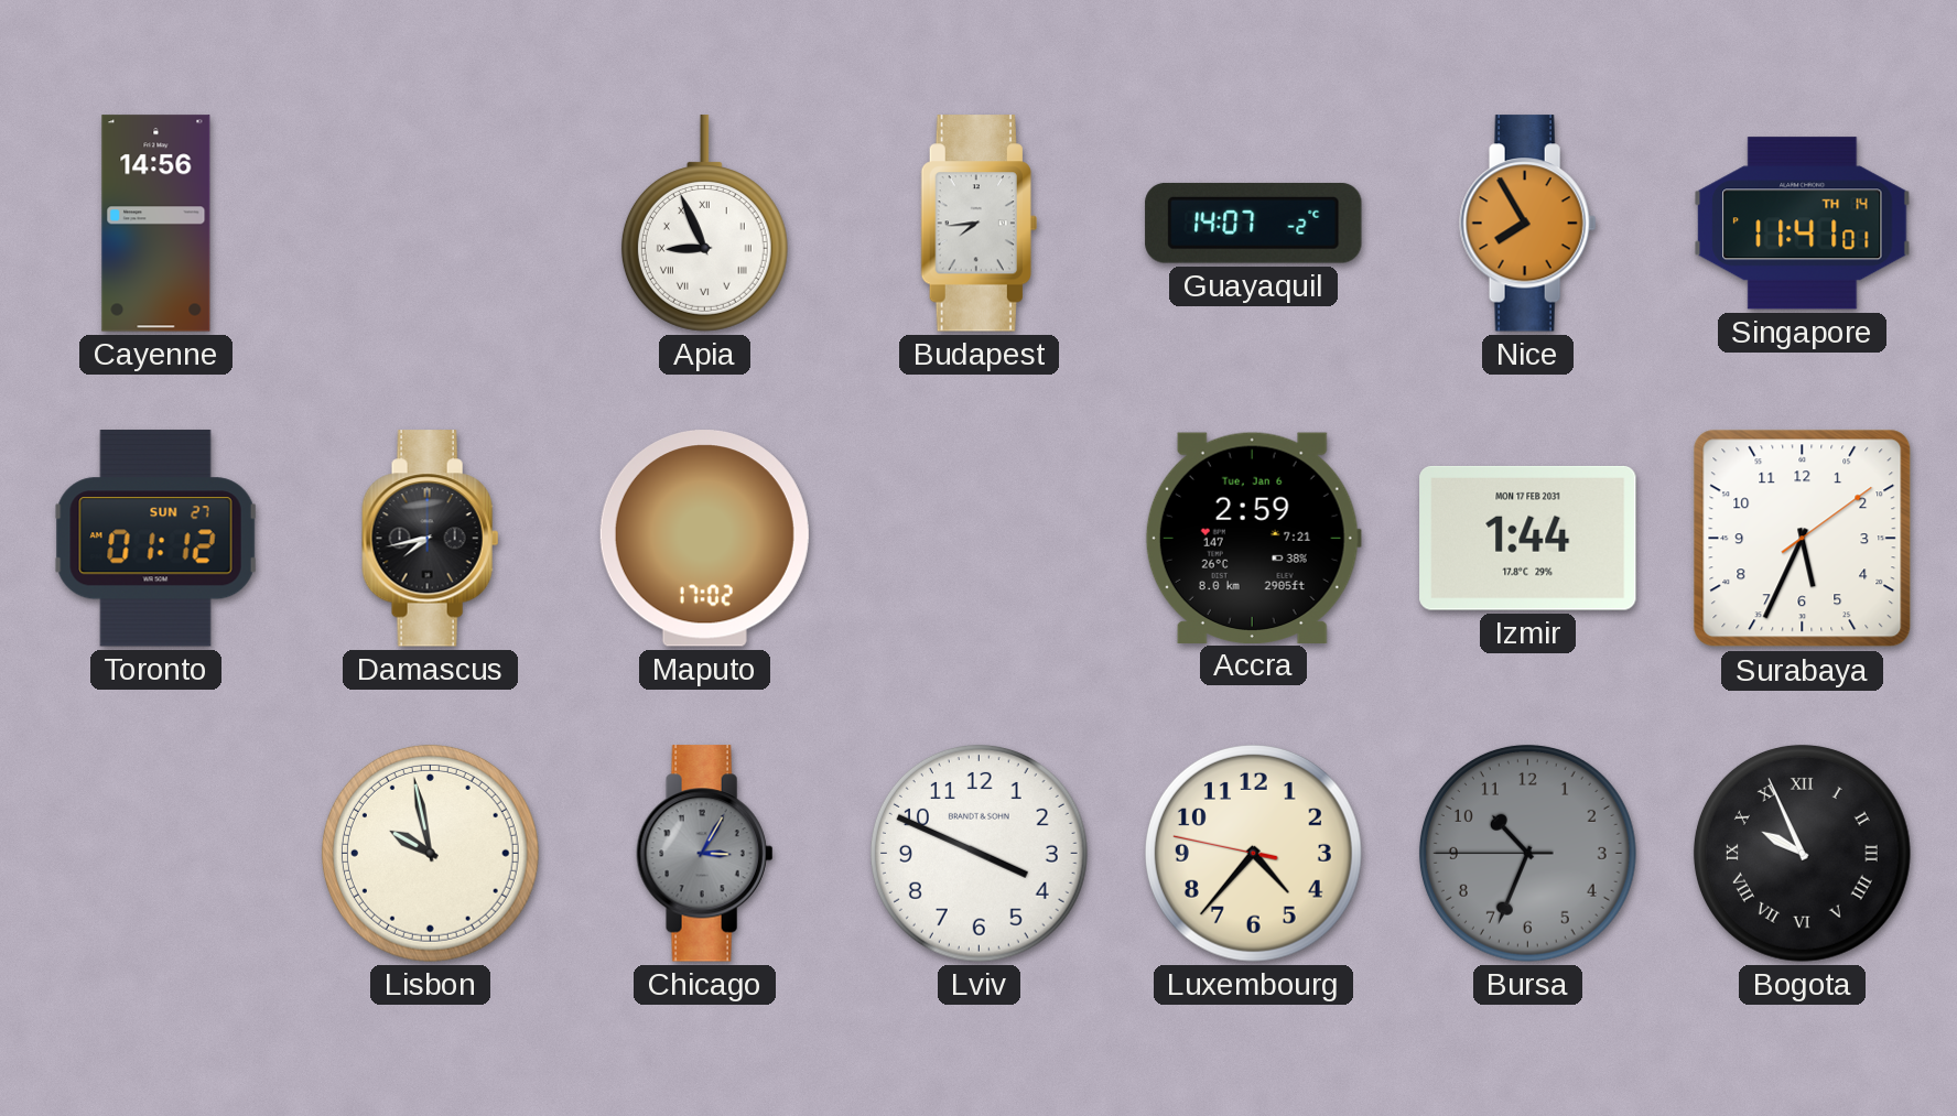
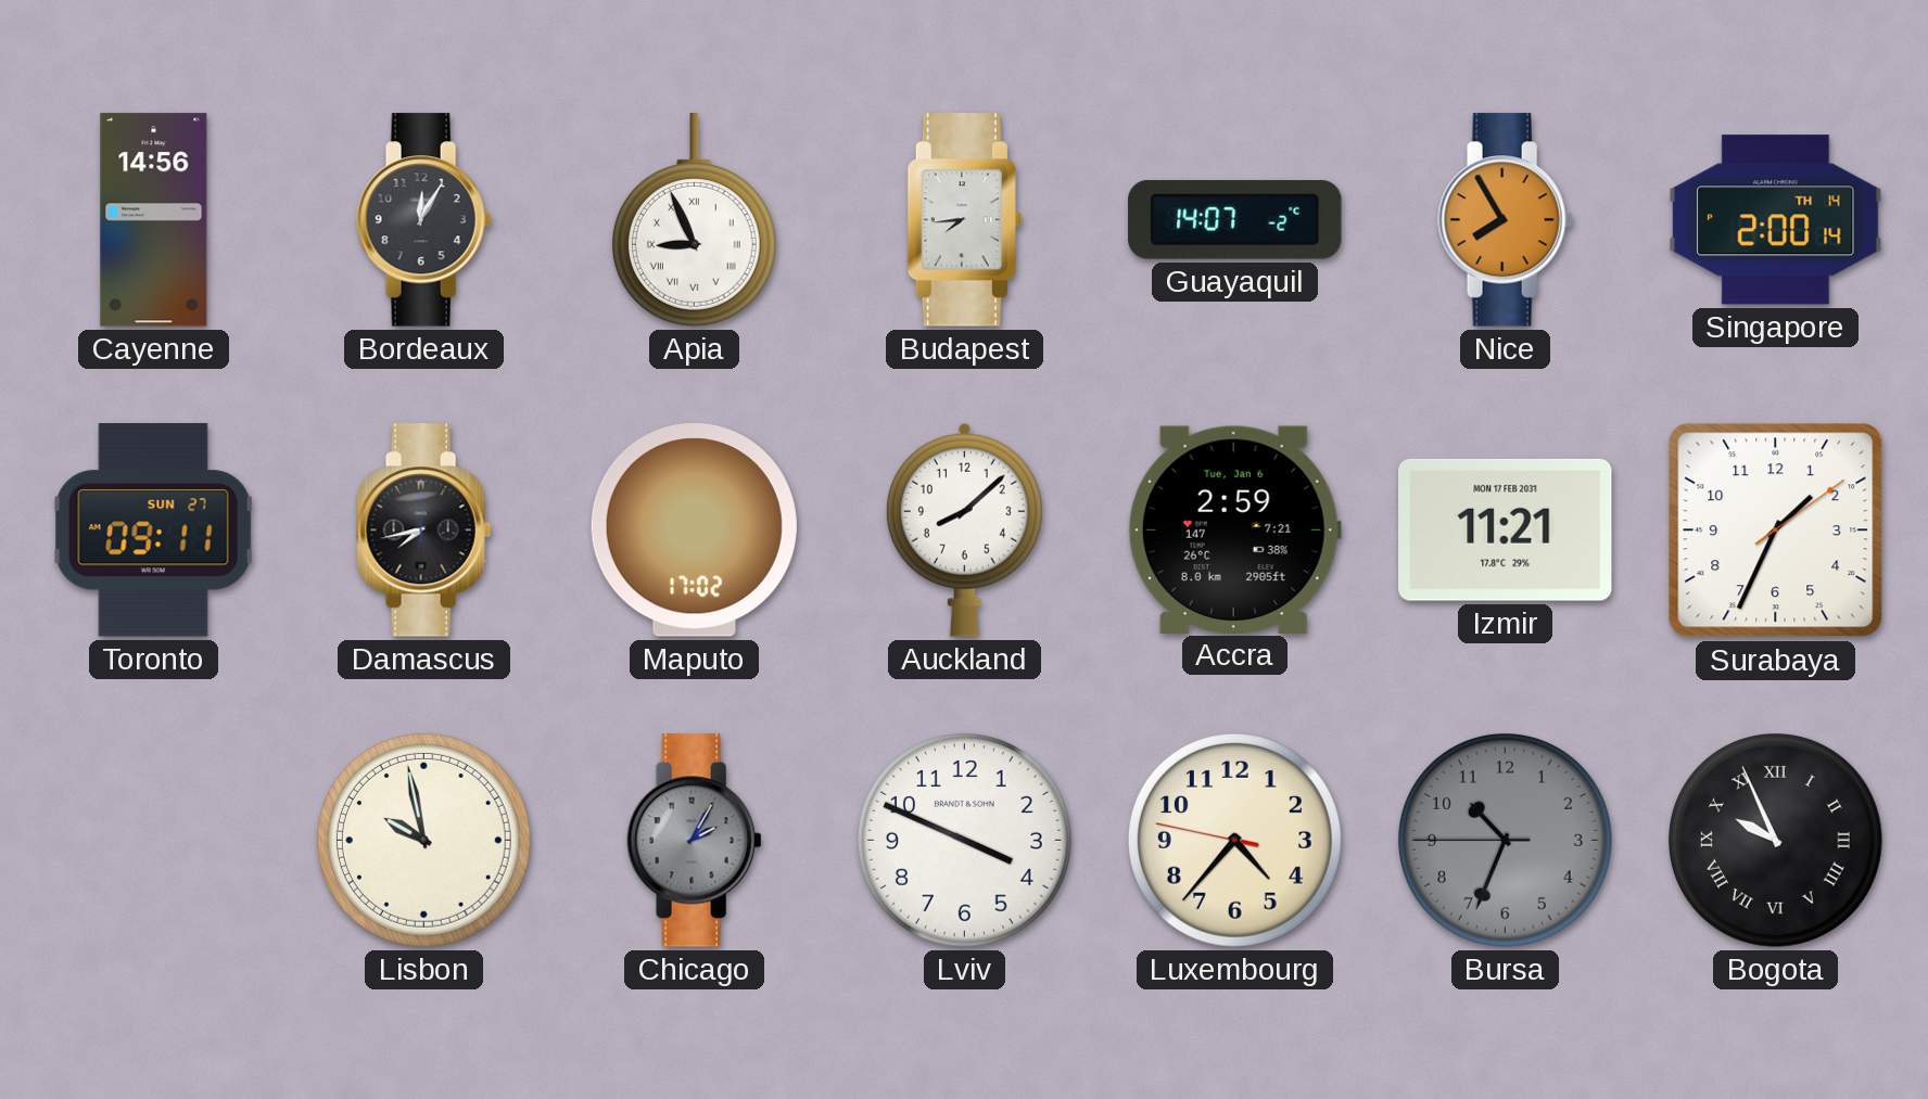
Bordeaux: none -> 12:05
Singapore: 11:41 -> 2:00
Toronto: 01:12 -> 09:11
Auckland: none -> 8:08
Izmir: 1:44 -> 11:21
Surabaya: 5:34 -> 1:34
Chicago: 3:05 -> 2:05
